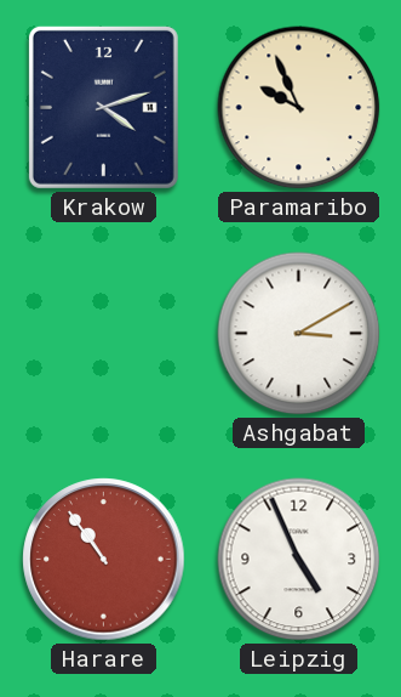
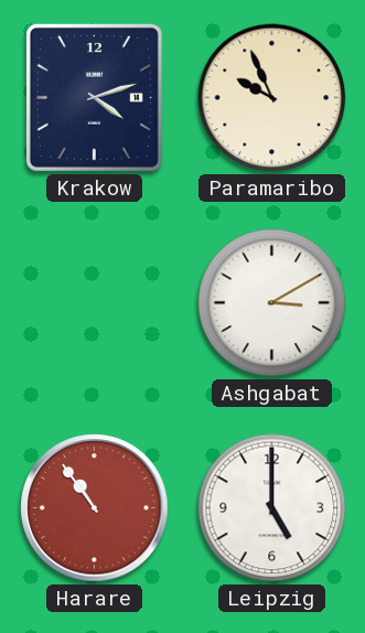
Leipzig: 4:56 -> 5:00
